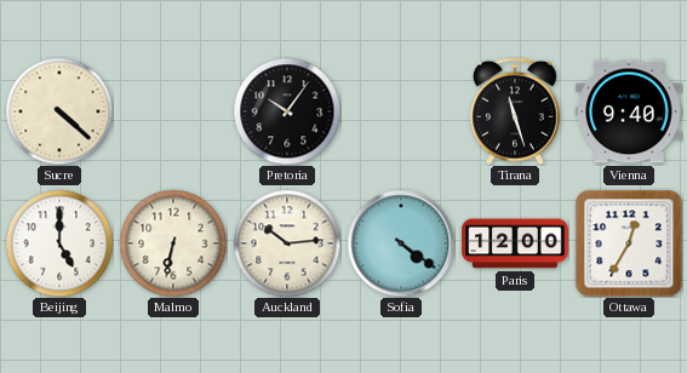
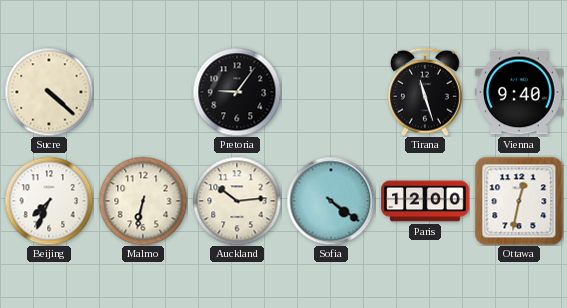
Pretoria: 10:06 -> 9:06
Beijing: 5:00 -> 7:34
Ottawa: 12:35 -> 12:32
